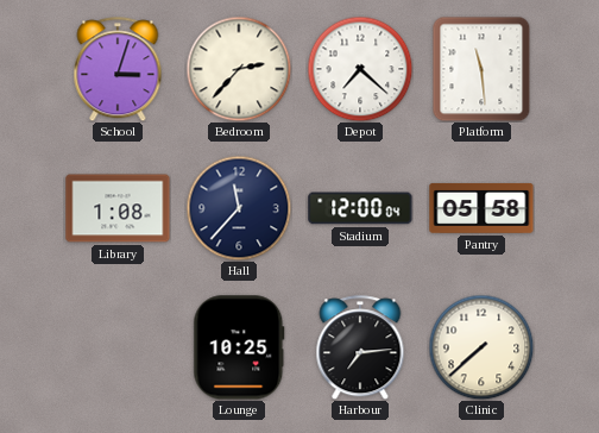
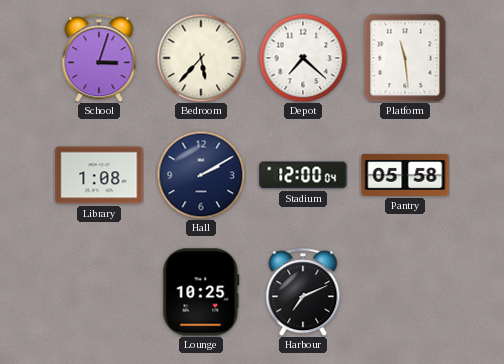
Bedroom: 2:37 -> 5:37
Hall: 11:37 -> 2:10
Harbour: 7:14 -> 7:11
Clinic: 7:38 -> none
